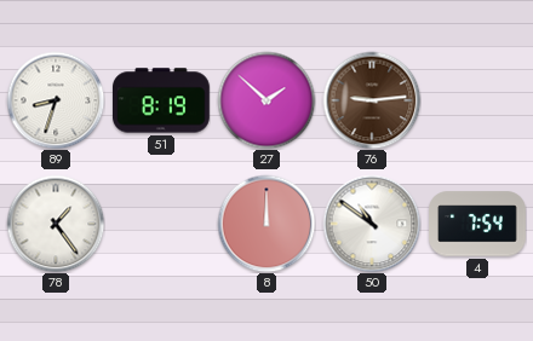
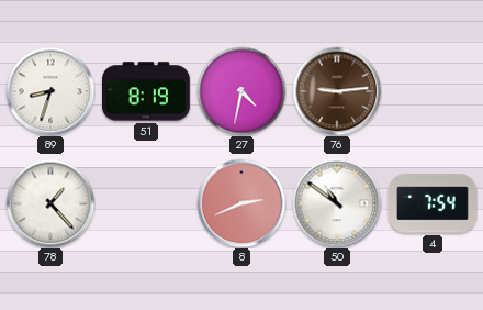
27: 1:52 -> 4:32
78: 1:24 -> 1:23
8: 12:00 -> 2:41
